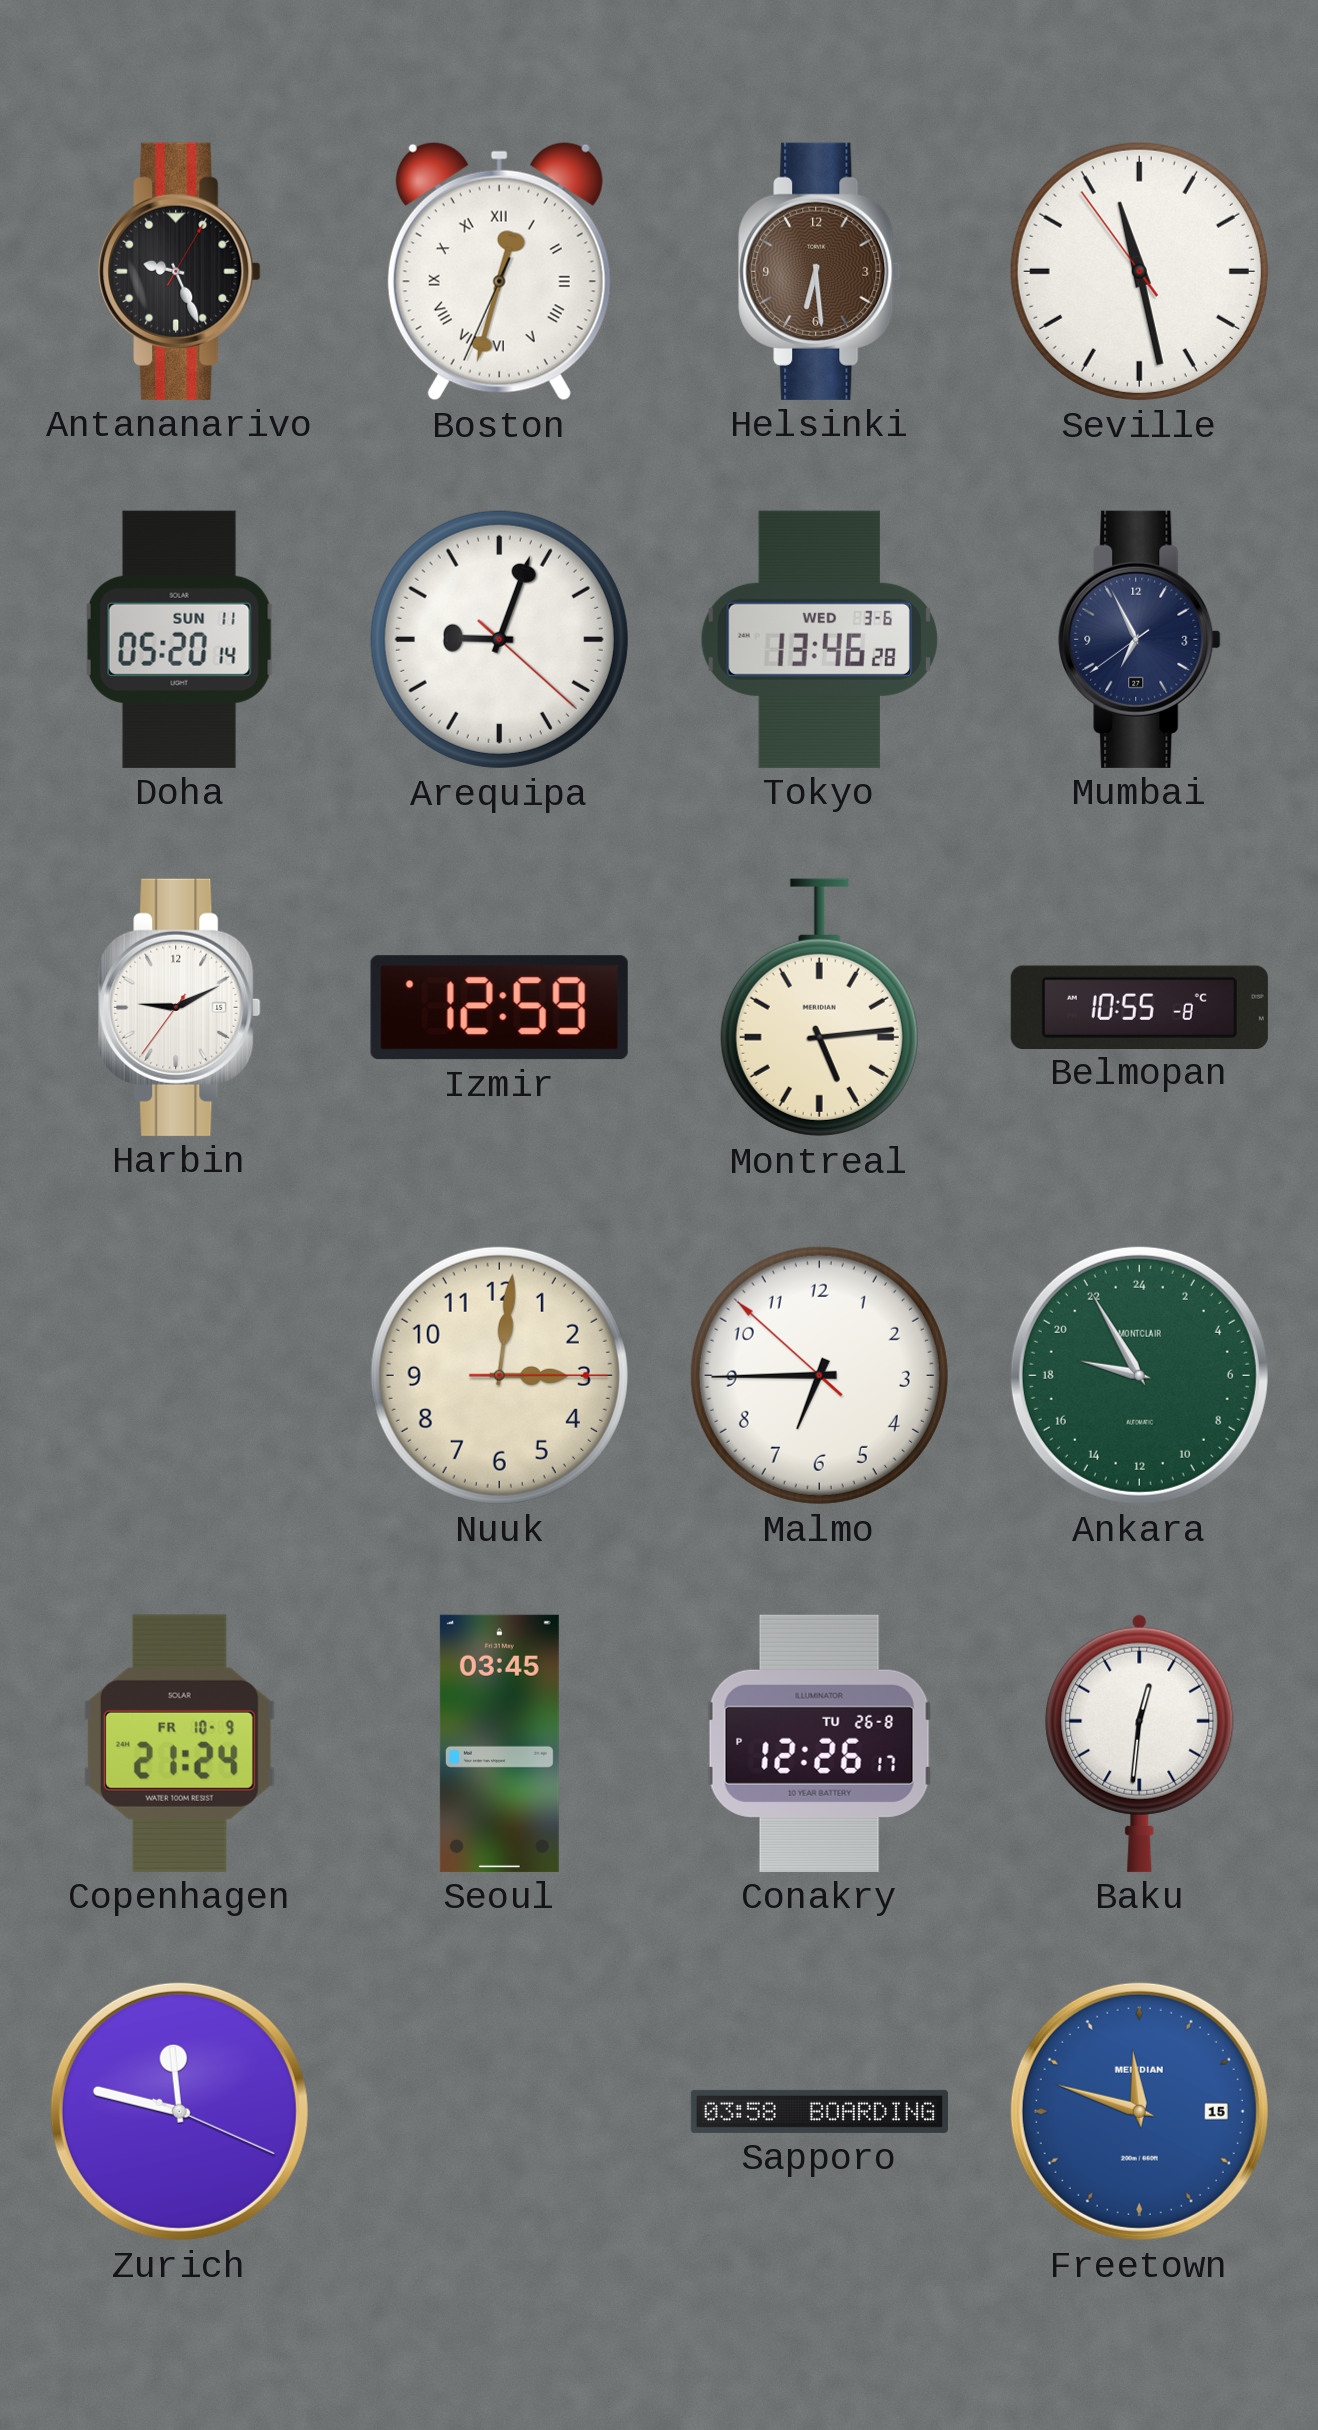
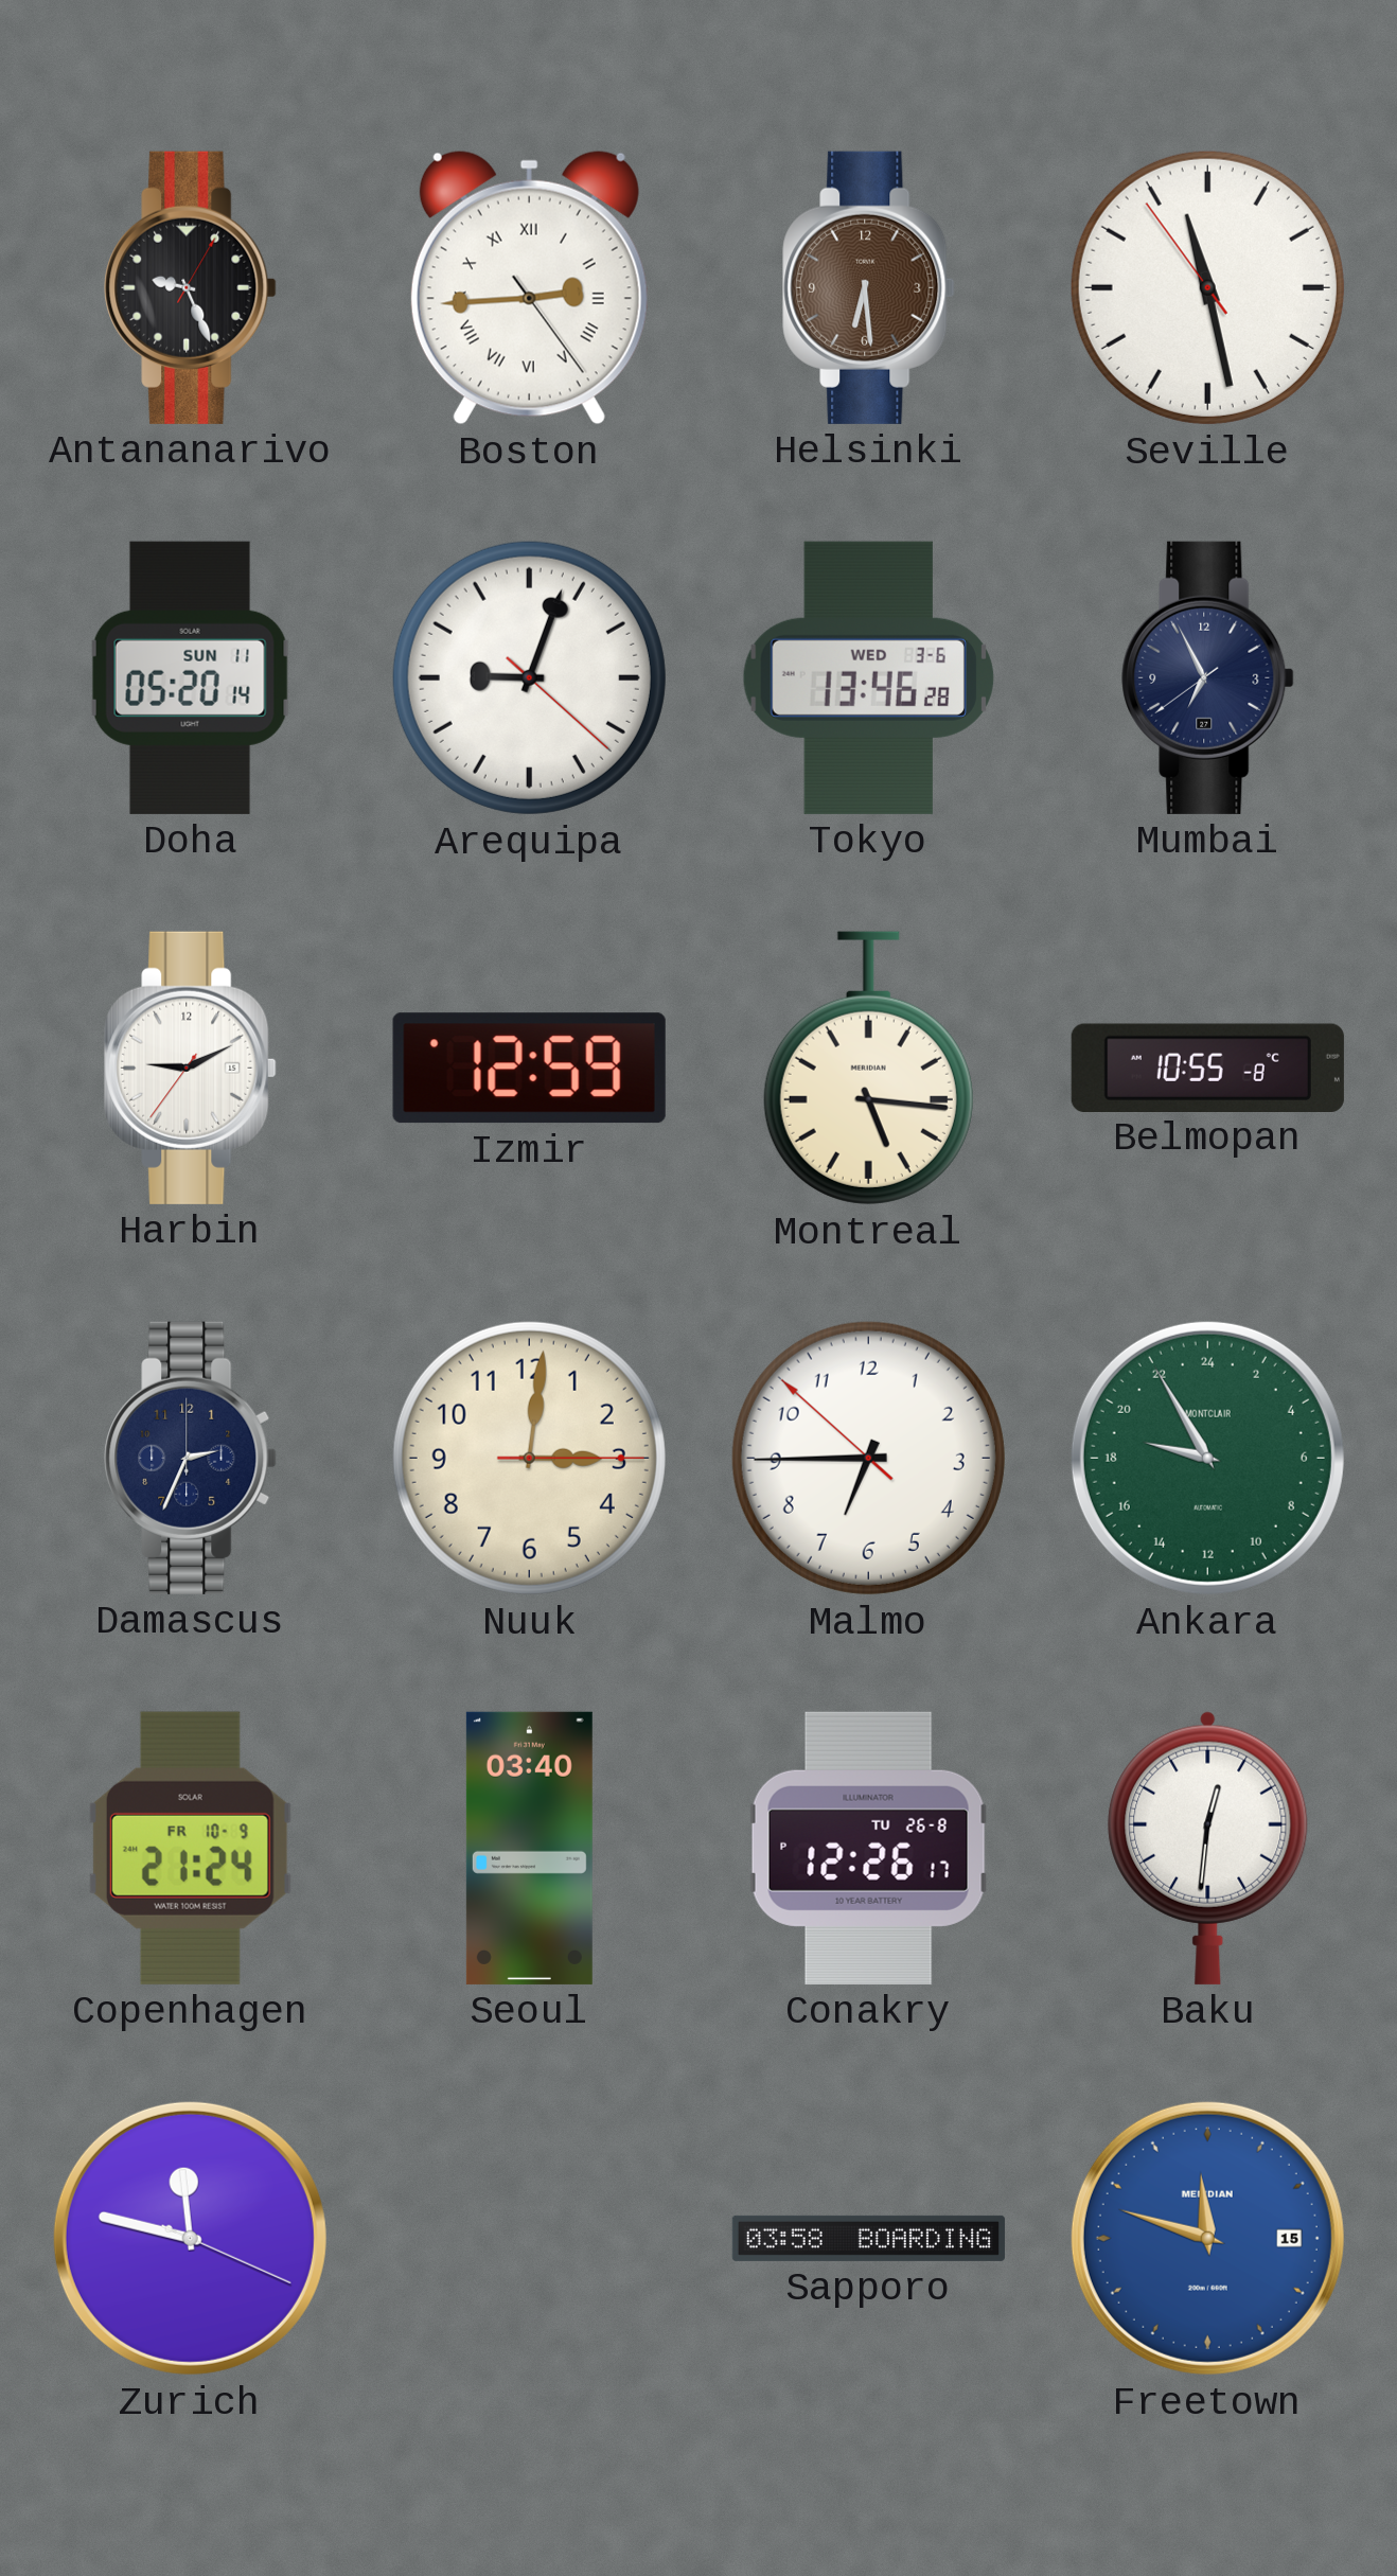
Boston: 12:32 -> 2:44
Montreal: 5:14 -> 5:16
Damascus: none -> 2:34
Seoul: 03:45 -> 03:40
